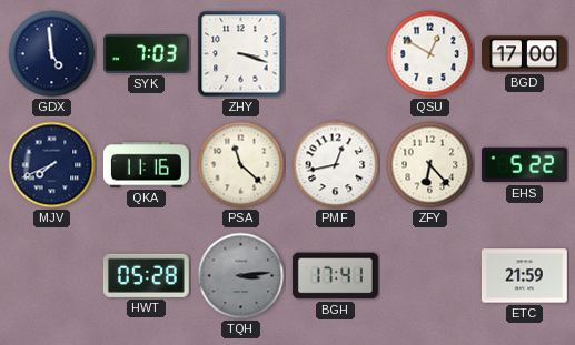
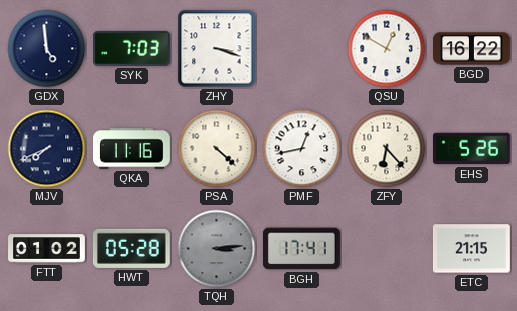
BGD: 17:00 -> 16:22
PSA: 11:22 -> 4:22
EHS: 5:22 -> 5:26
FTT: none -> 01:02
ETC: 21:59 -> 21:15
